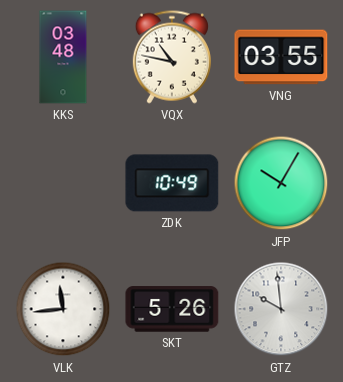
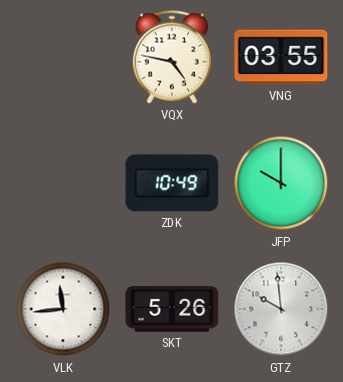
KKS: 03:48 -> none
VQX: 10:47 -> 4:47
JFP: 10:05 -> 10:00
